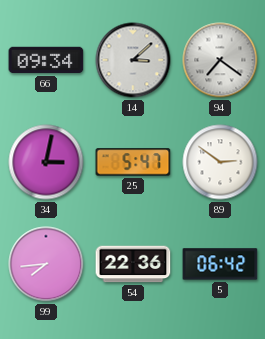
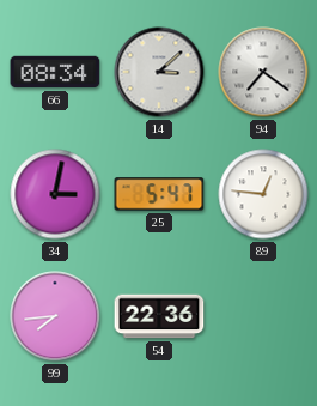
66: 09:34 -> 08:34
89: 2:51 -> 12:46
5: 06:42 -> none
